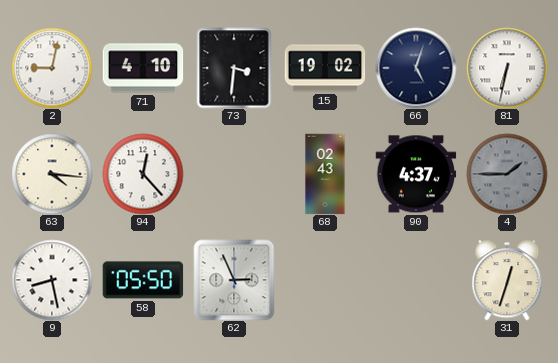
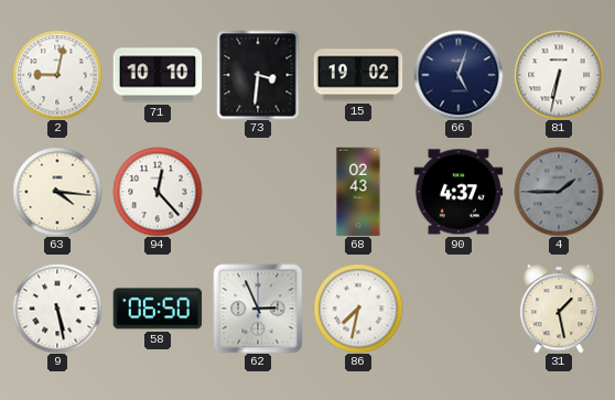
71: 4:10 -> 10:10
9: 8:28 -> 5:28
58: 05:50 -> 06:50
86: none -> 7:32
31: 12:33 -> 1:28
